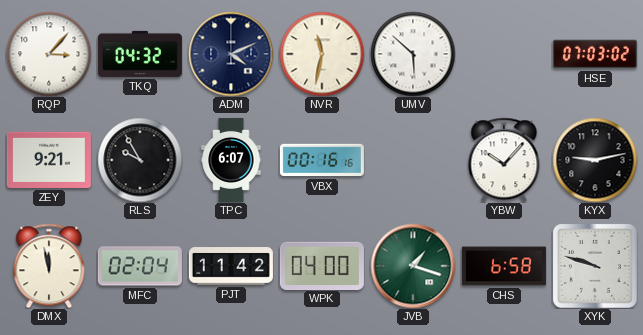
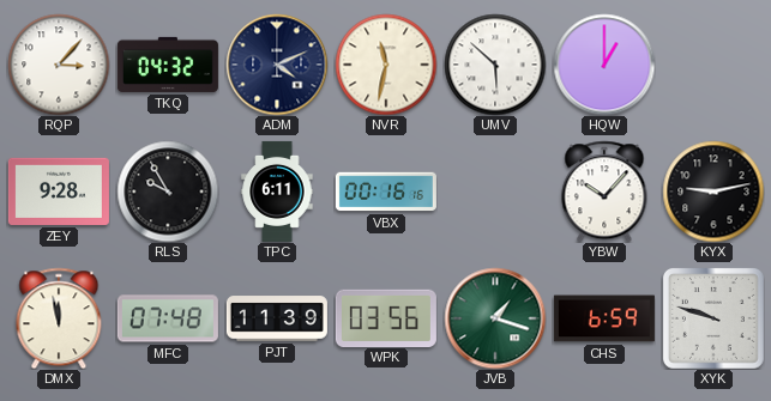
HQW: none -> 1:00
HSE: 07:03 -> none
ZEY: 9:21 -> 9:28
TPC: 6:07 -> 6:11
MFC: 02:04 -> 07:48
PJT: 11:42 -> 11:39
WPK: 04:00 -> 03:56
CHS: 6:58 -> 6:59
